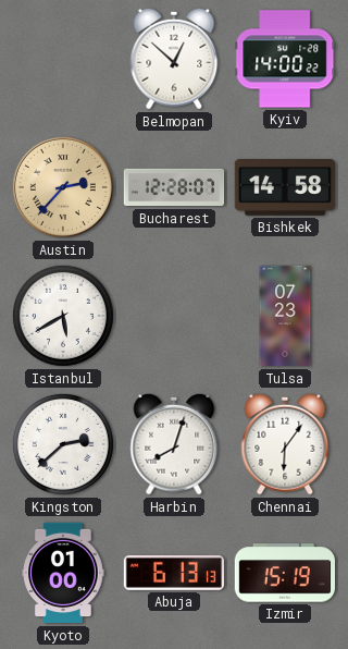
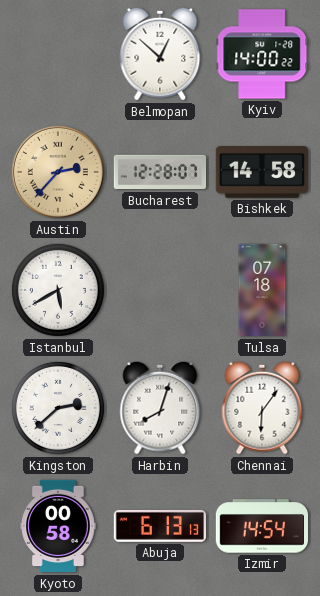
Tulsa: 07:23 -> 07:18
Kyoto: 01:00 -> 00:58
Izmir: 15:19 -> 14:54
